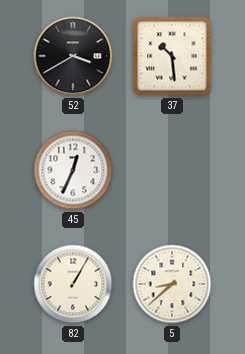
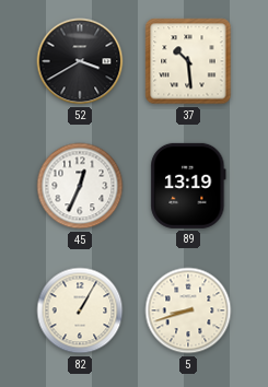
89: none -> 13:19
5: 8:38 -> 8:42
